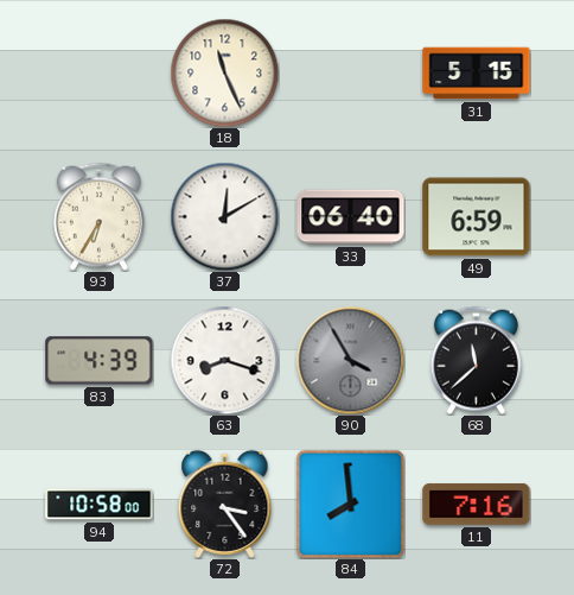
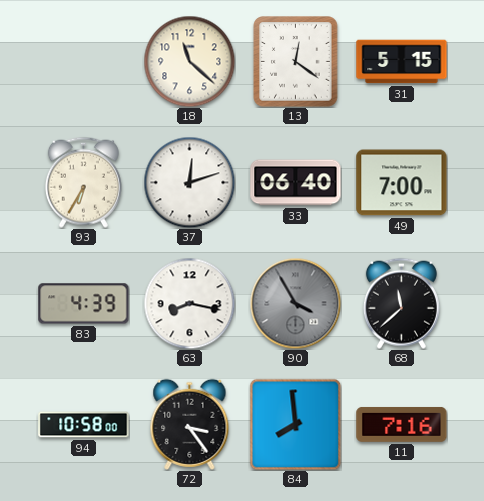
18: 11:26 -> 11:22
13: none -> 12:21
37: 12:10 -> 12:12
49: 6:59 -> 7:00
63: 8:18 -> 8:17
